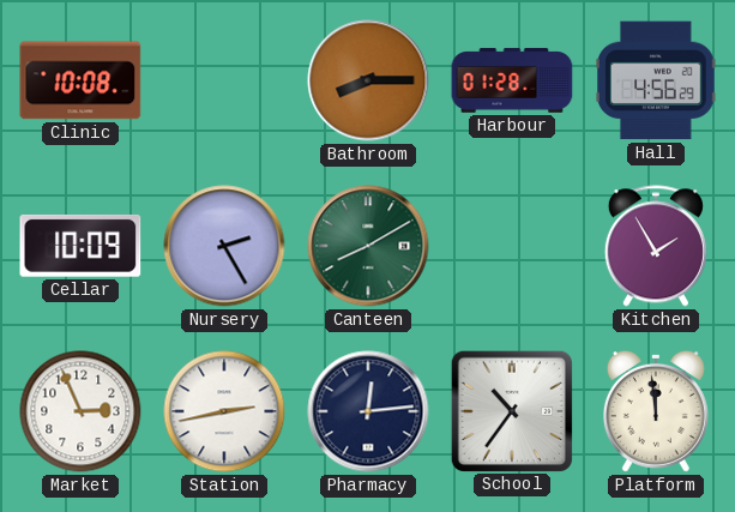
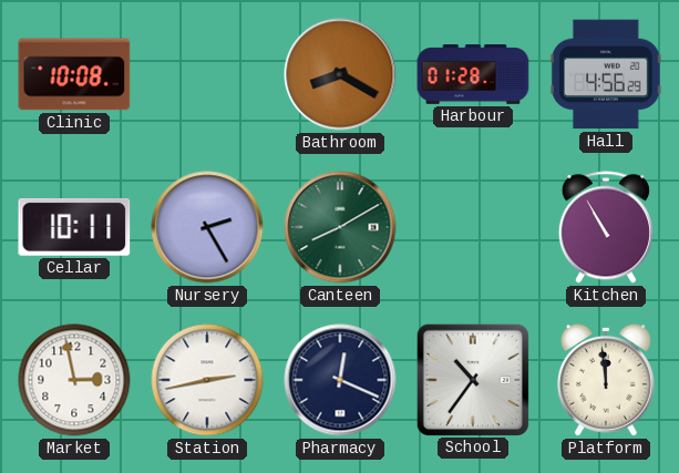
Bathroom: 8:15 -> 8:20
Cellar: 10:09 -> 10:11
Kitchen: 1:55 -> 10:55
Market: 2:56 -> 2:58
Pharmacy: 12:14 -> 12:19
